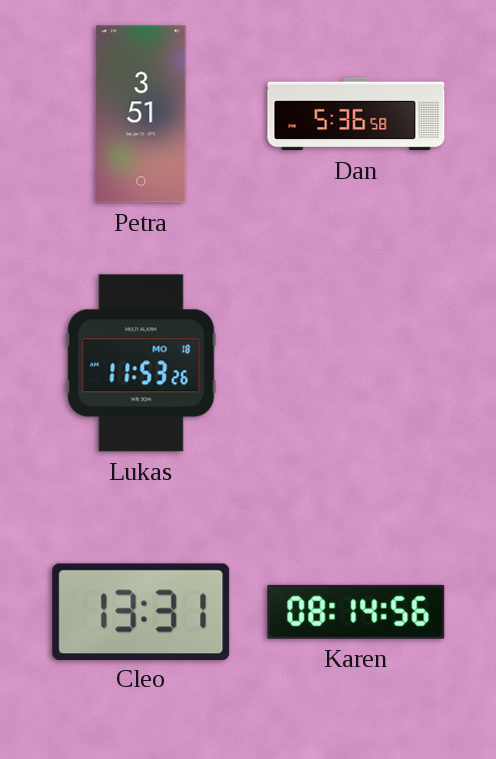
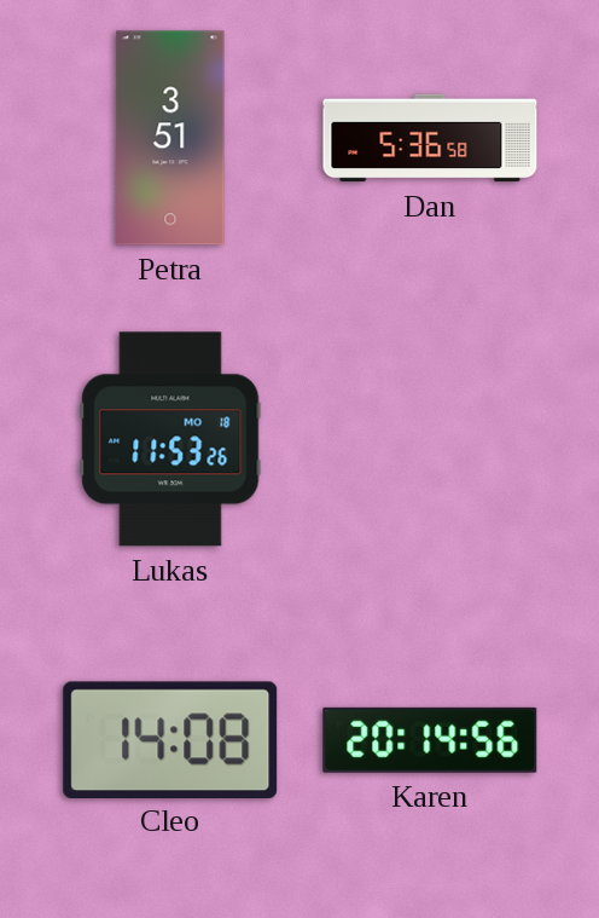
Cleo: 13:31 -> 14:08
Karen: 08:14 -> 20:14
